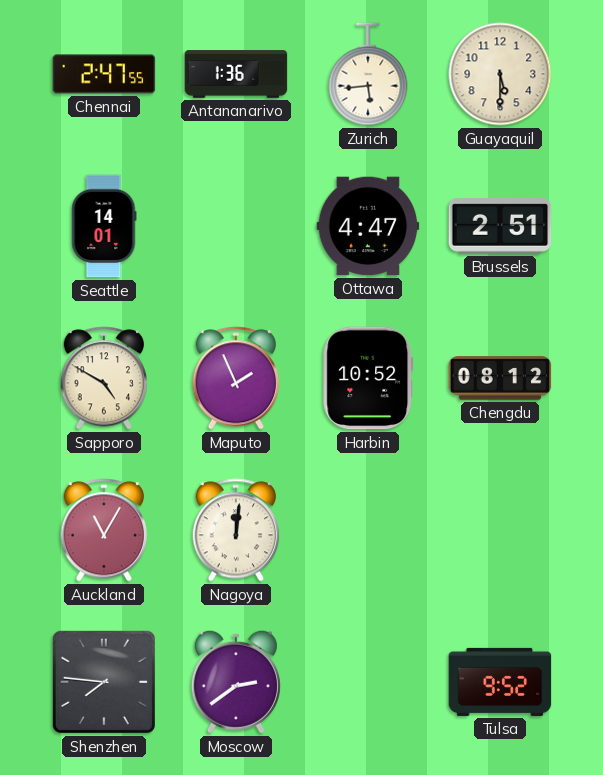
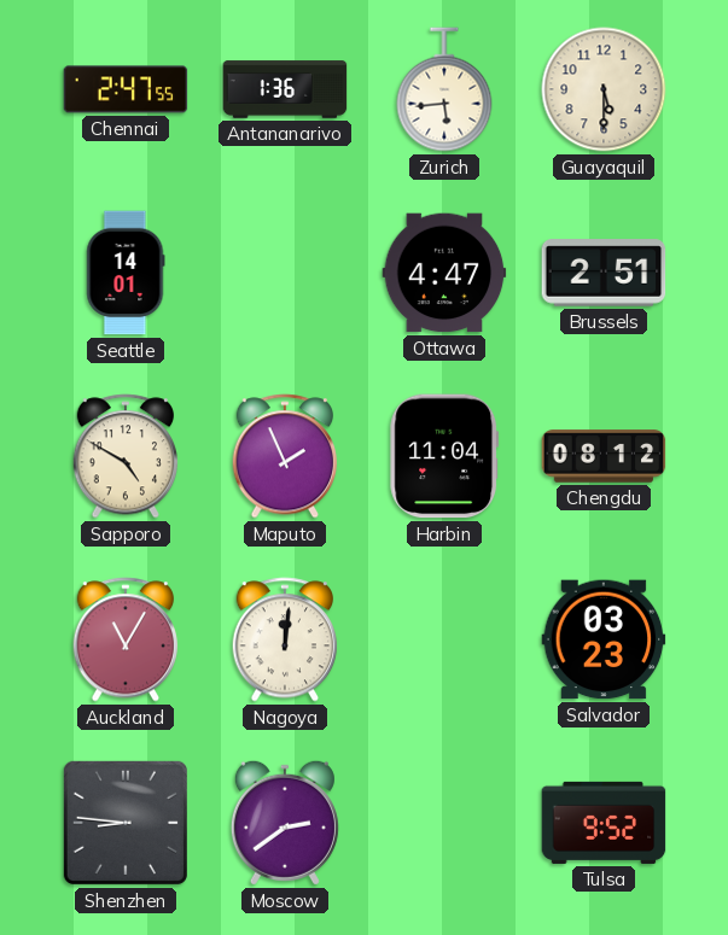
Harbin: 10:52 -> 11:04
Salvador: none -> 03:23
Shenzhen: 7:46 -> 8:46
